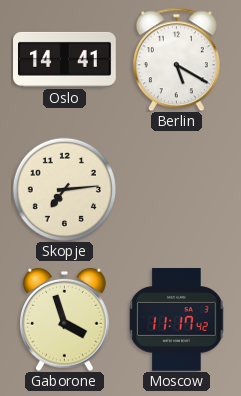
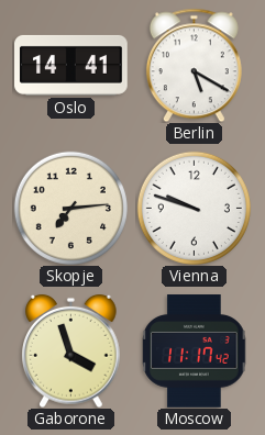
Vienna: none -> 9:48
